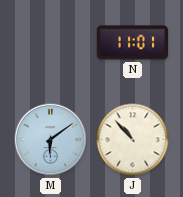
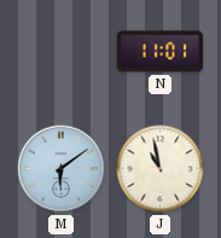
J: 10:53 -> 10:58
